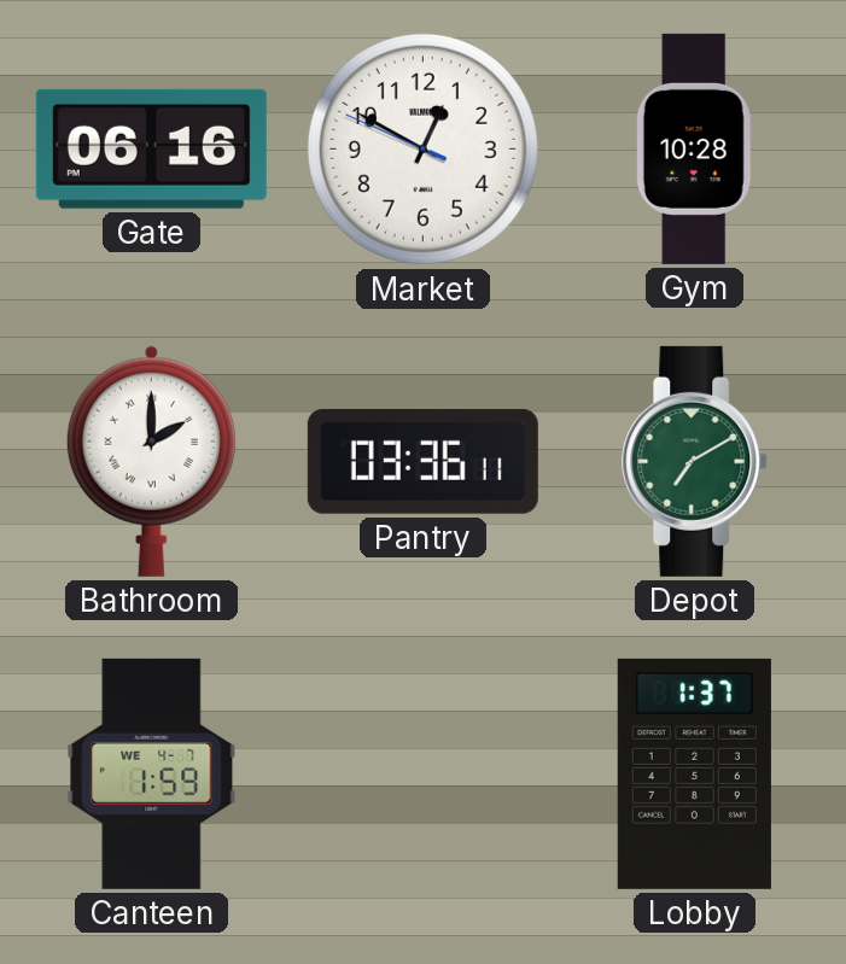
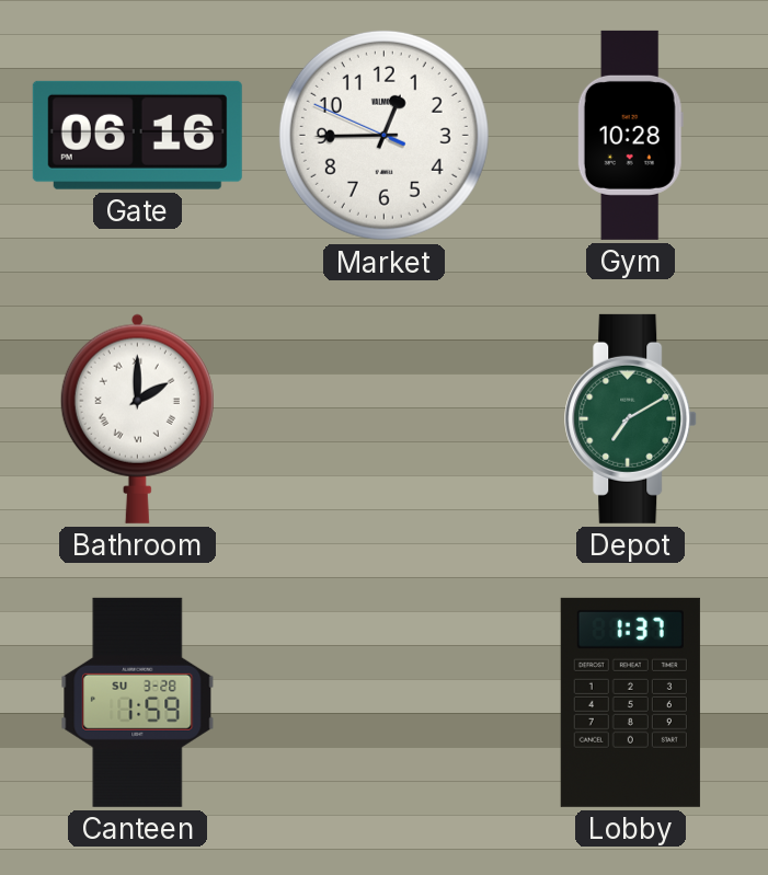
Market: 12:49 -> 12:44
Pantry: 03:36 -> none
Canteen date: WE 4-7 -> SU 3-28
